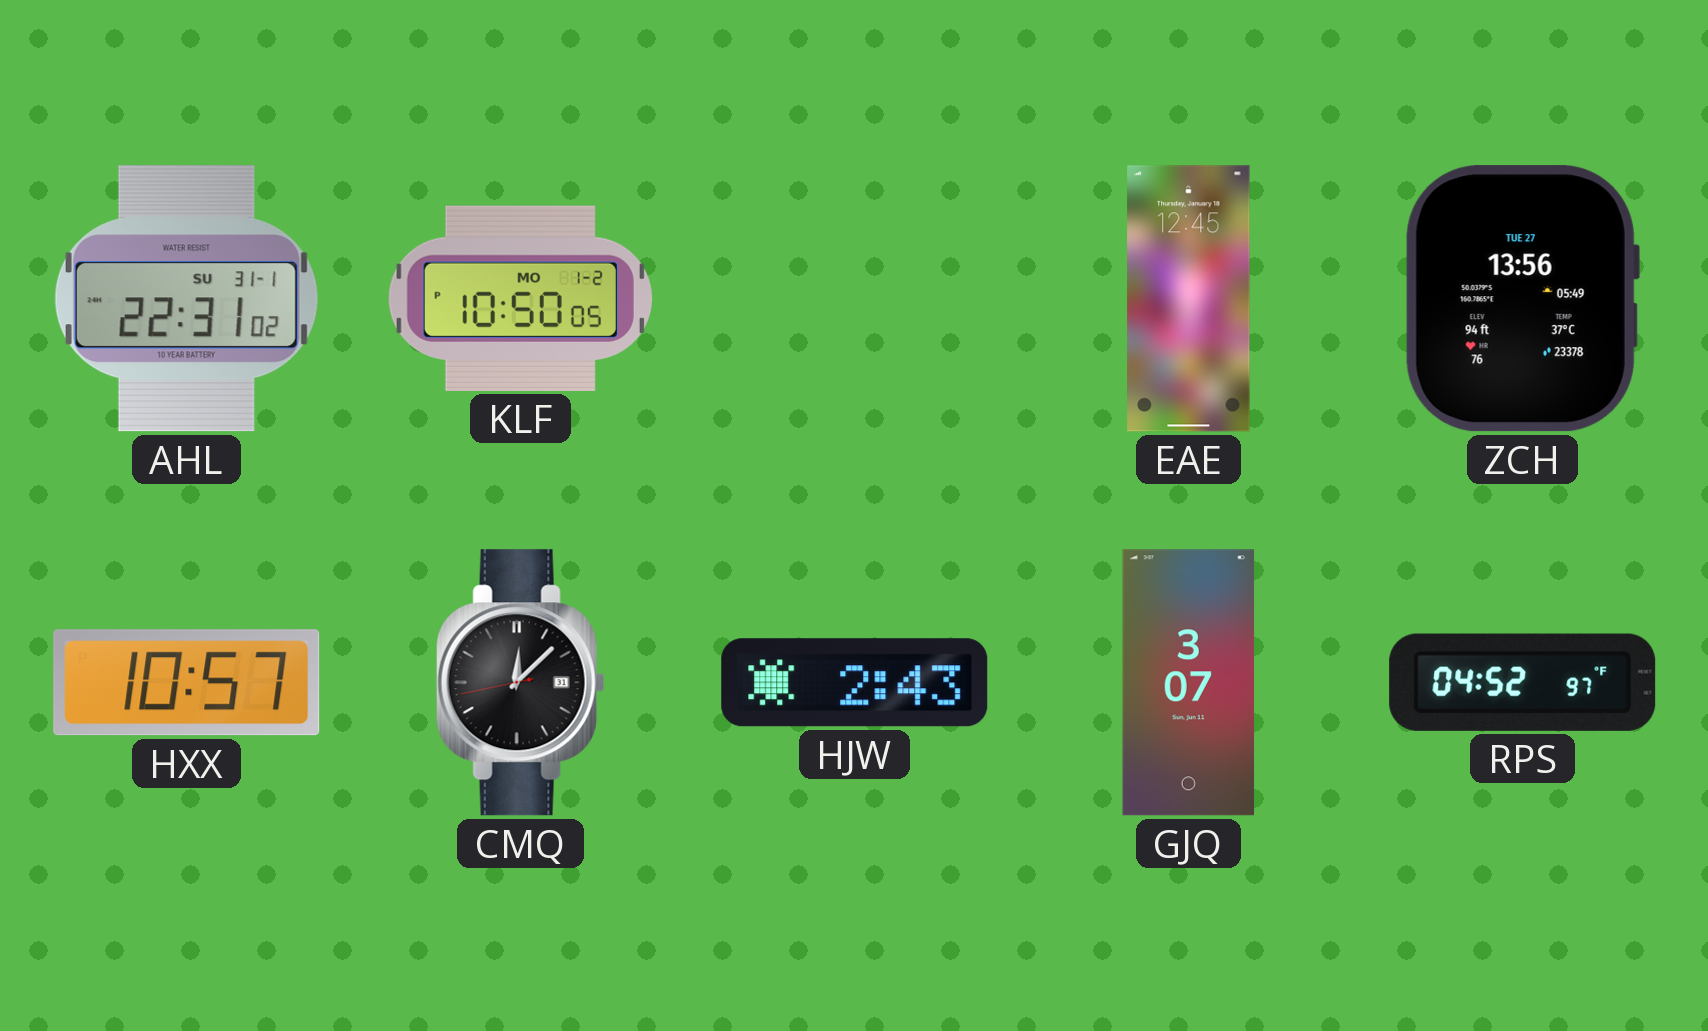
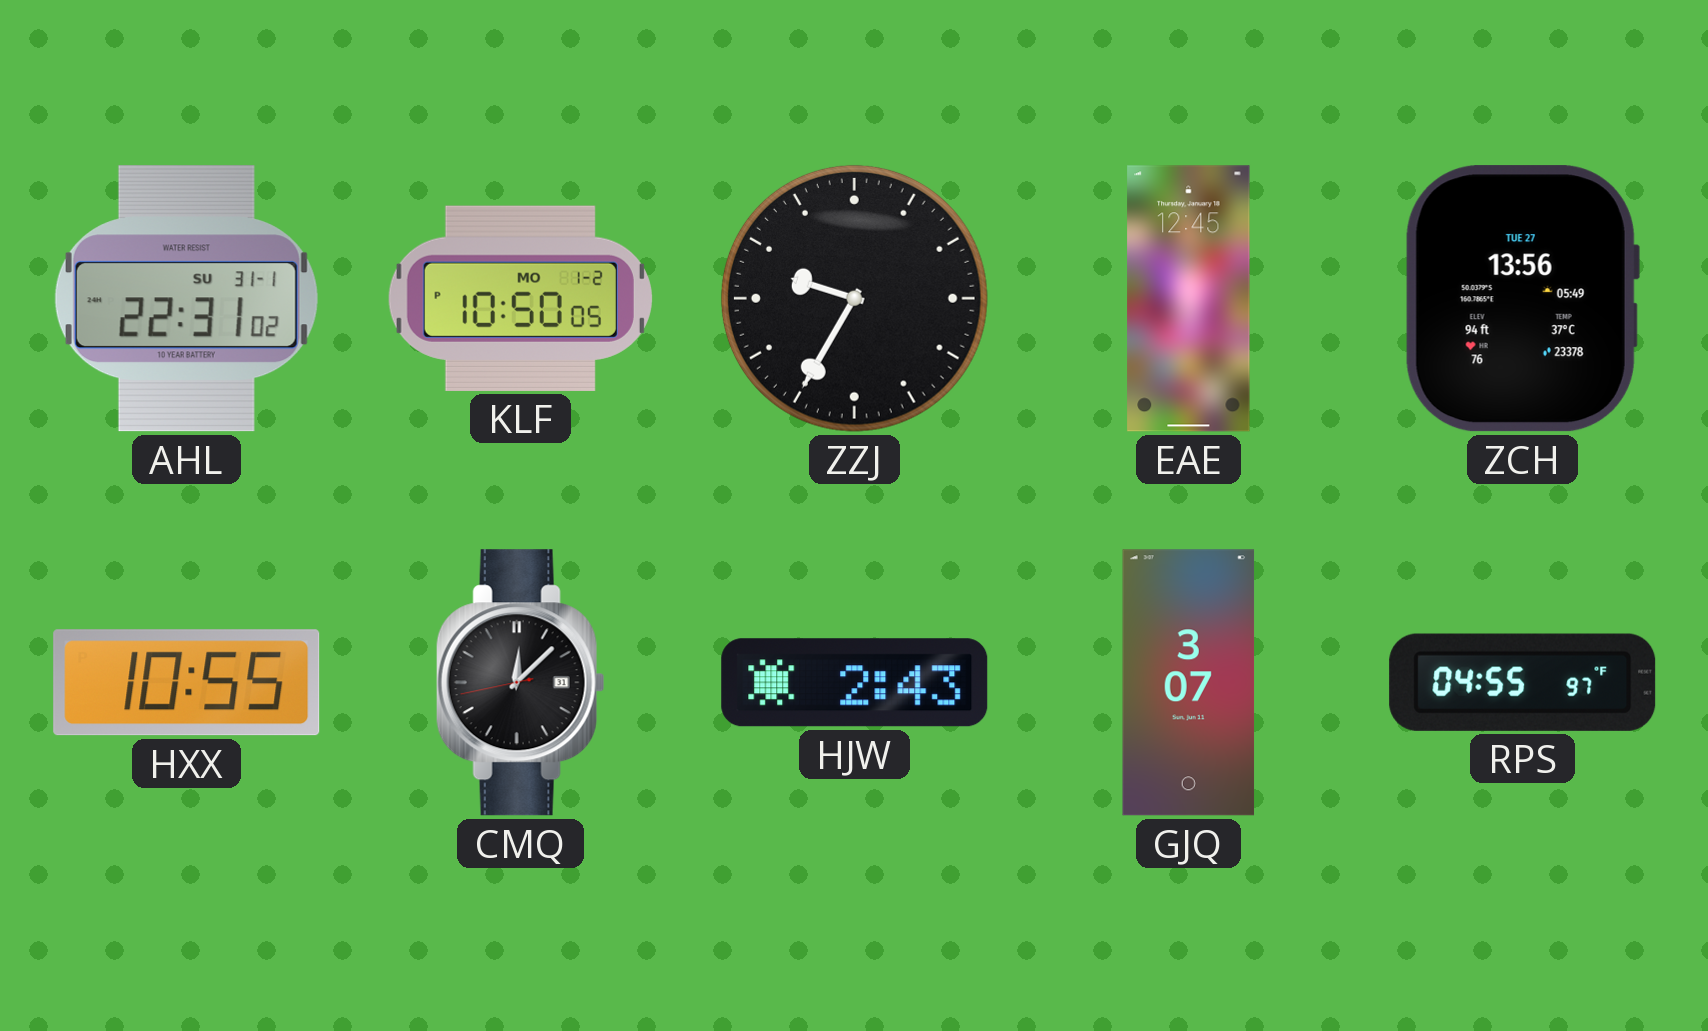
ZZJ: none -> 9:35
HXX: 10:57 -> 10:55
RPS: 04:52 -> 04:55
